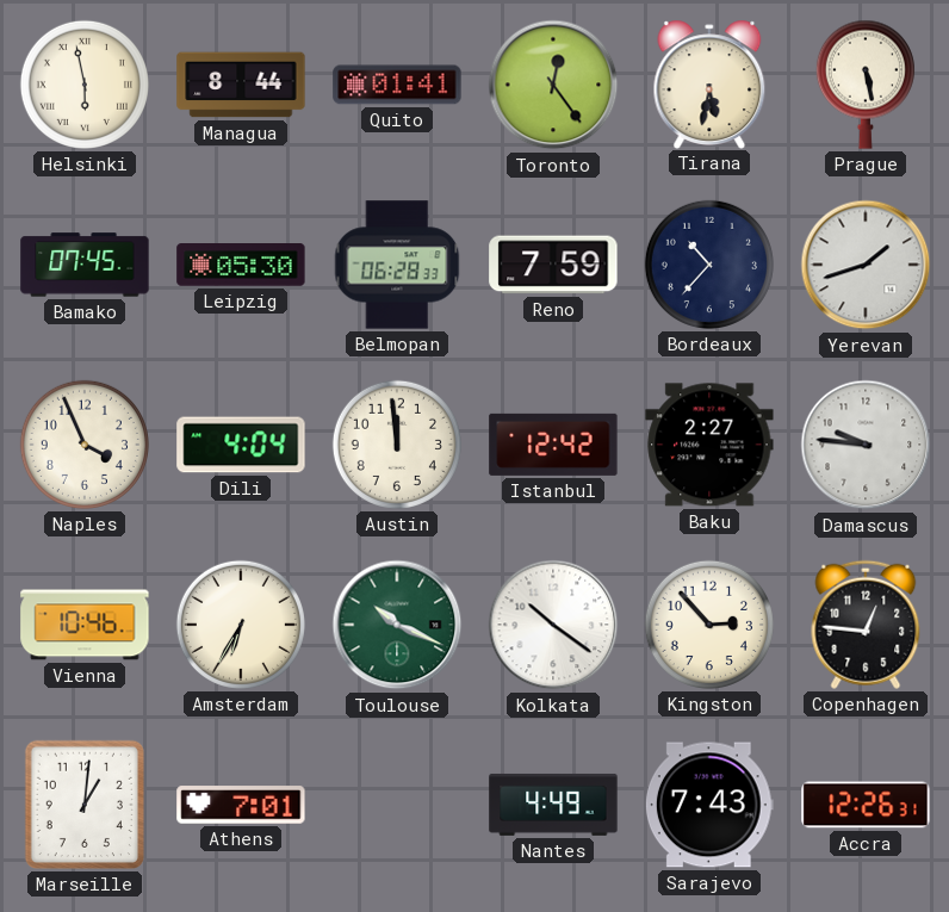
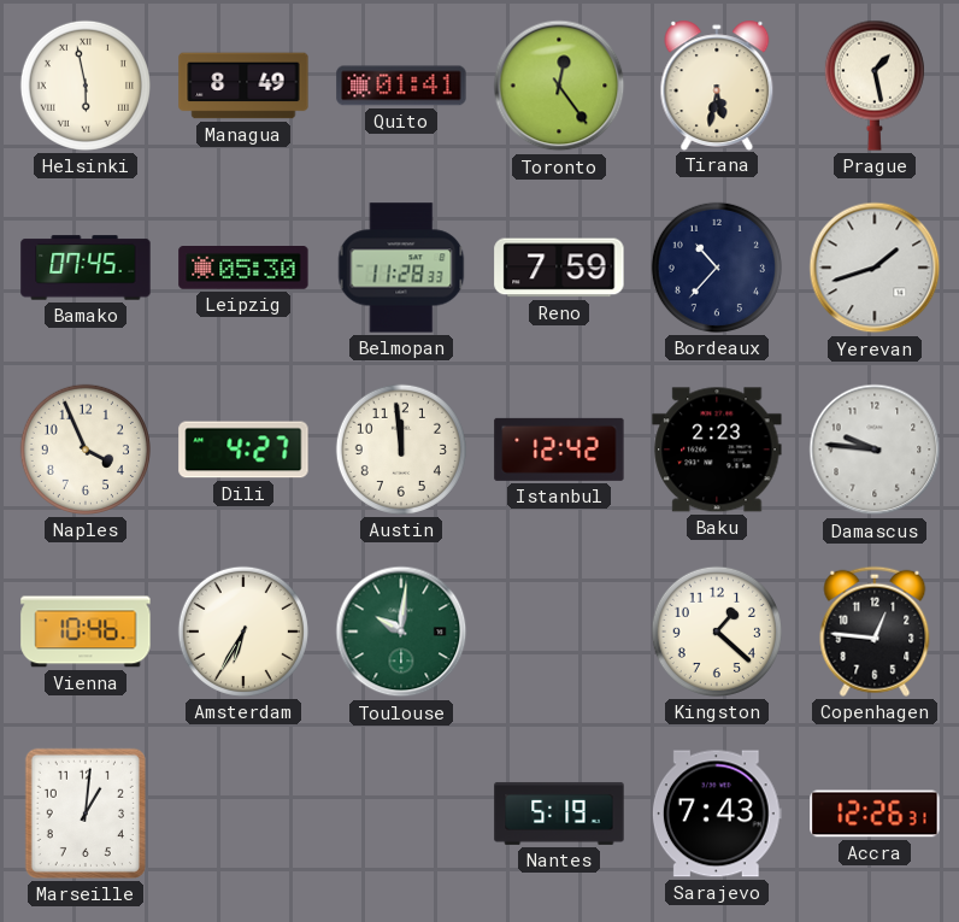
Managua: 8:44 -> 8:49
Prague: 5:28 -> 1:28
Belmopan: 06:28 -> 11:28
Dili: 4:04 -> 4:27
Baku: 2:27 -> 2:23
Toulouse: 10:19 -> 10:01
Kolkata: 10:21 -> none
Kingston: 2:53 -> 1:22
Athens: 7:01 -> none
Nantes: 4:49 -> 5:19
